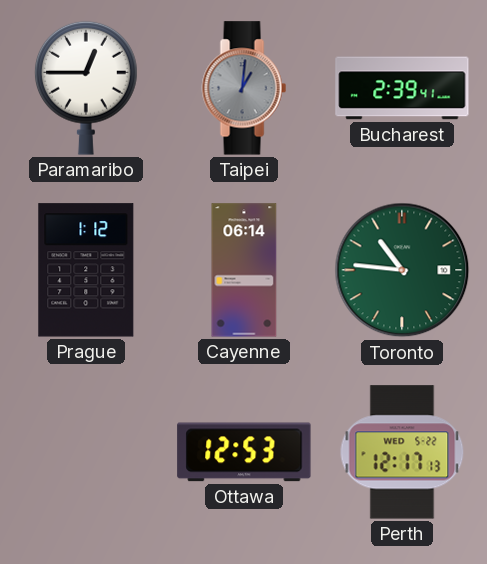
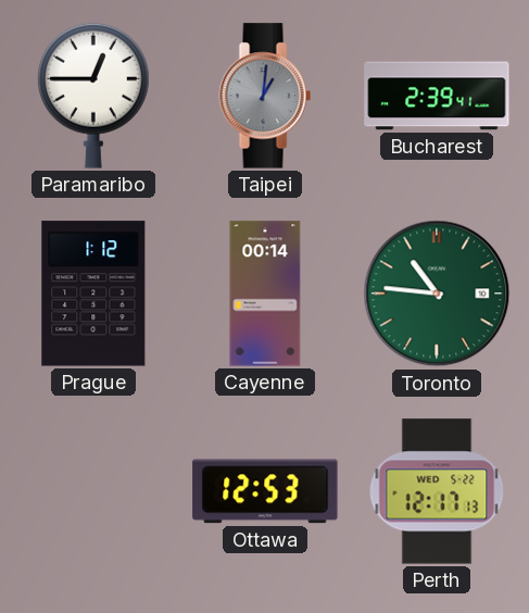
Cayenne: 06:14 -> 00:14
